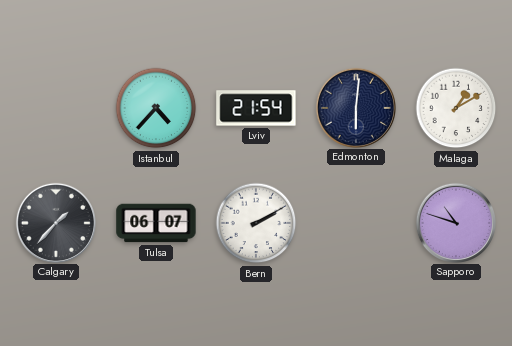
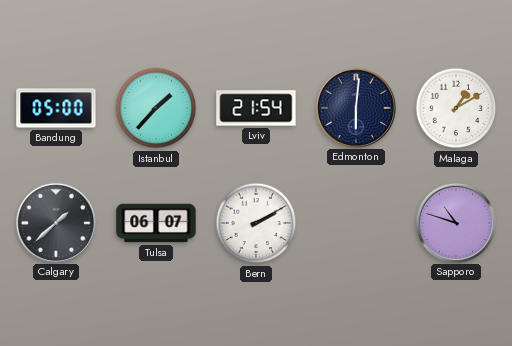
Bandung: none -> 05:00
Istanbul: 4:37 -> 1:37
Calgary: 1:37 -> 1:38
